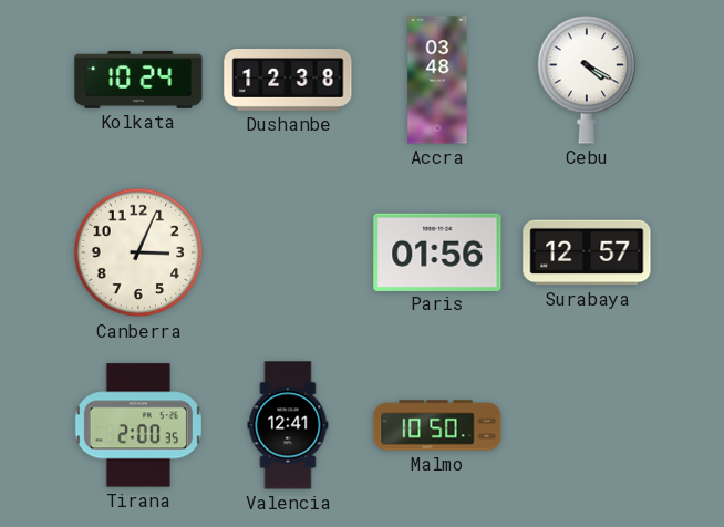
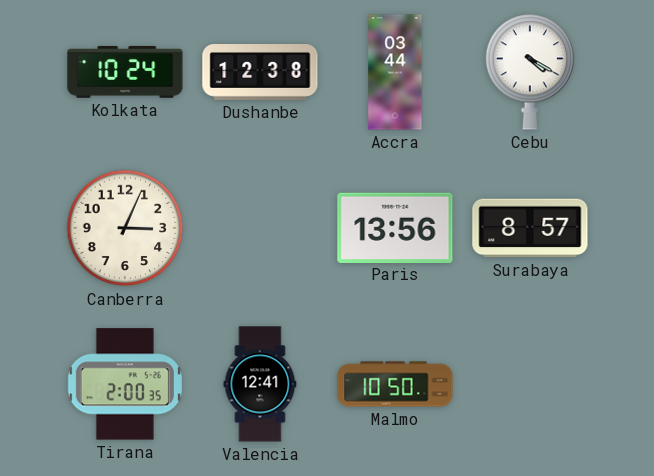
Accra: 03:48 -> 03:44
Paris: 01:56 -> 13:56
Surabaya: 12:57 -> 8:57
